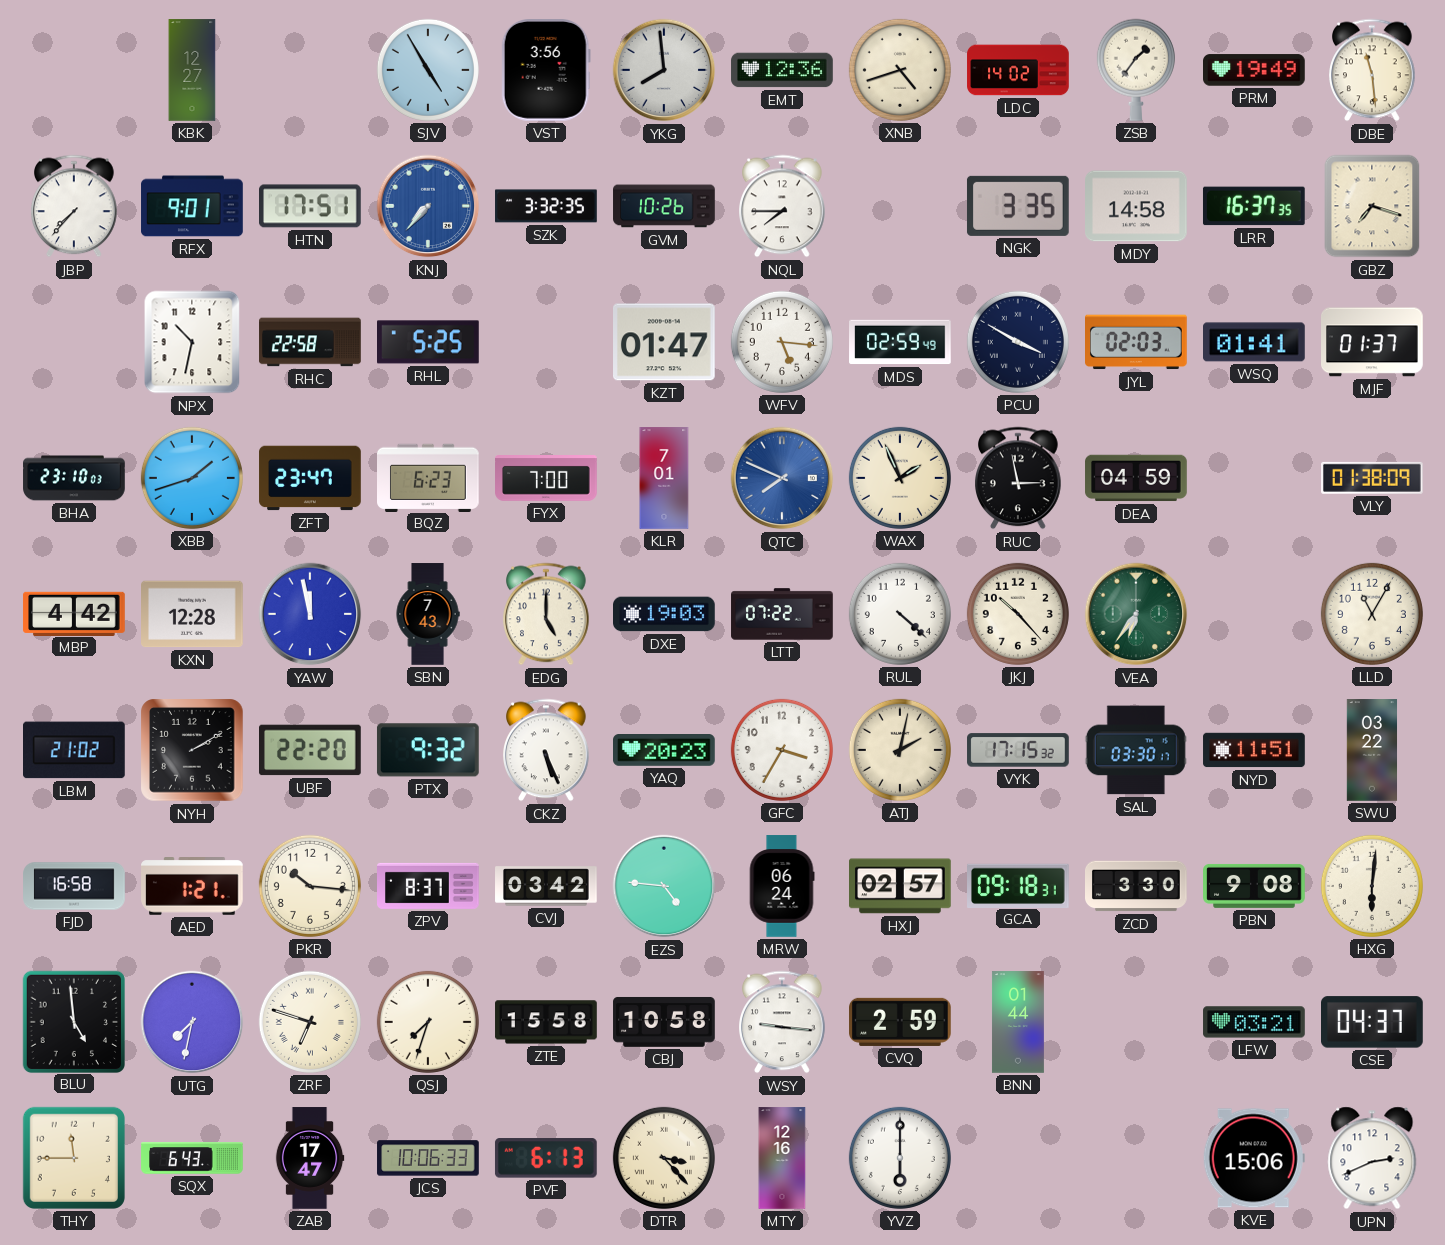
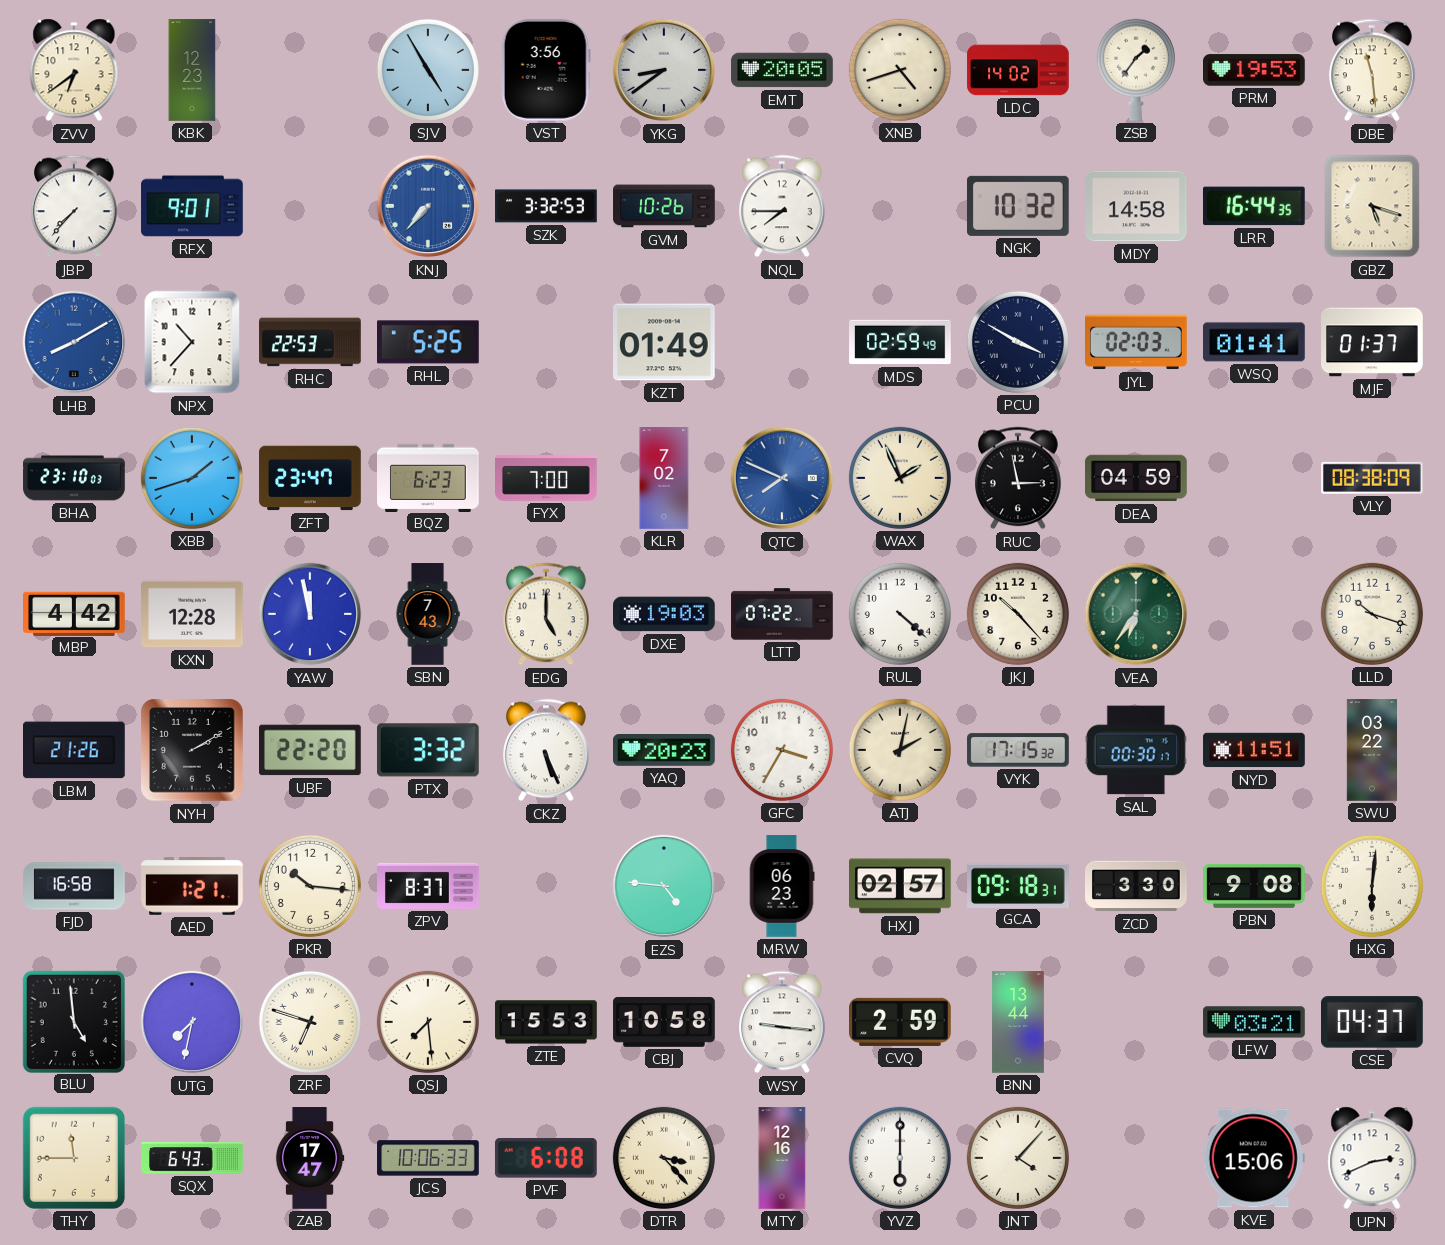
ZVV: none -> 6:39
KBK: 12:27 -> 12:23
YKG: 7:59 -> 8:39
EMT: 12:36 -> 20:05
PRM: 19:49 -> 19:53
HTN: 17:51 -> none
SZK: 3:32:35 -> 3:32:53
NGK: 3:35 -> 10:32
LRR: 16:37 -> 16:44
GBZ: 7:18 -> 5:18
LHB: none -> 8:10
NPX: 10:32 -> 10:37
RHC: 22:58 -> 22:53
KZT: 01:47 -> 01:49
WFV: 5:16 -> none
KLR: 7:01 -> 7:02
VLY: 01:38 -> 08:38
LLD: 11:05 -> 10:18
LBM: 21:02 -> 21:26
PTX: 9:32 -> 3:32
SAL: 03:30 -> 00:30
CVJ: 03:42 -> none
MRW: 06:24 -> 06:23
QSJ: 7:33 -> 7:29
ZTE: 15:58 -> 15:53
BNN: 01:44 -> 13:44
PVF: 6:13 -> 6:08
JNT: none -> 4:07
